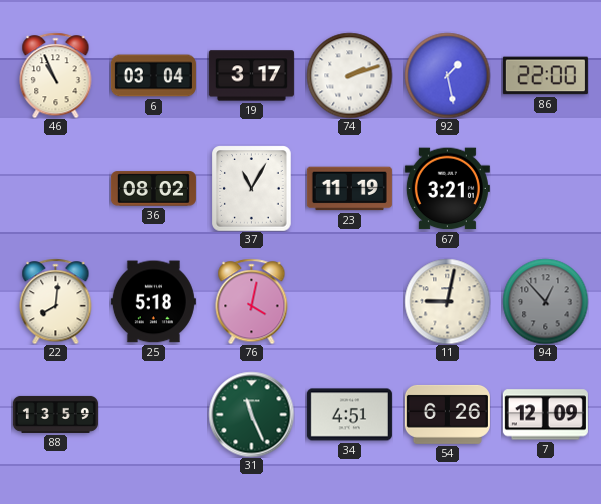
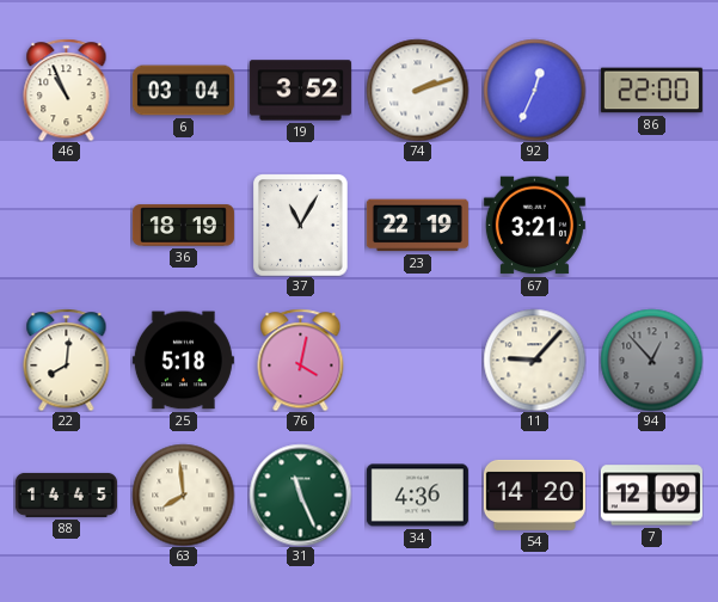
19: 3:17 -> 3:52
92: 1:28 -> 12:34
36: 08:02 -> 18:19
23: 11:19 -> 22:19
11: 9:02 -> 9:07
88: 13:59 -> 14:45
63: none -> 7:59
34: 4:51 -> 4:36
54: 6:26 -> 14:20
